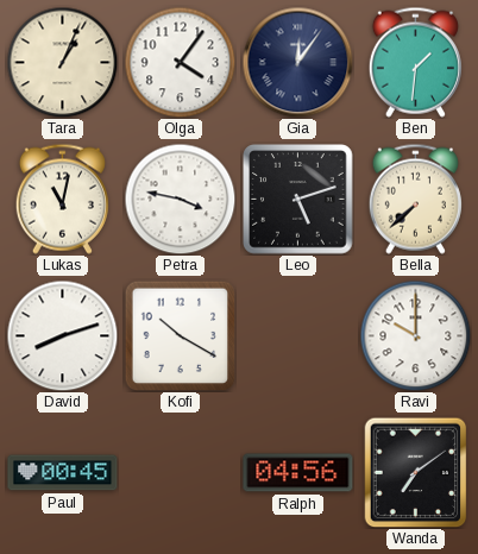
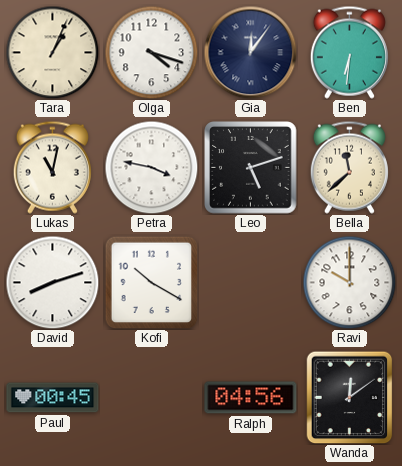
Olga: 4:06 -> 4:18
Ben: 1:31 -> 6:31
Bella: 7:38 -> 11:38
Wanda: 7:09 -> 12:09
